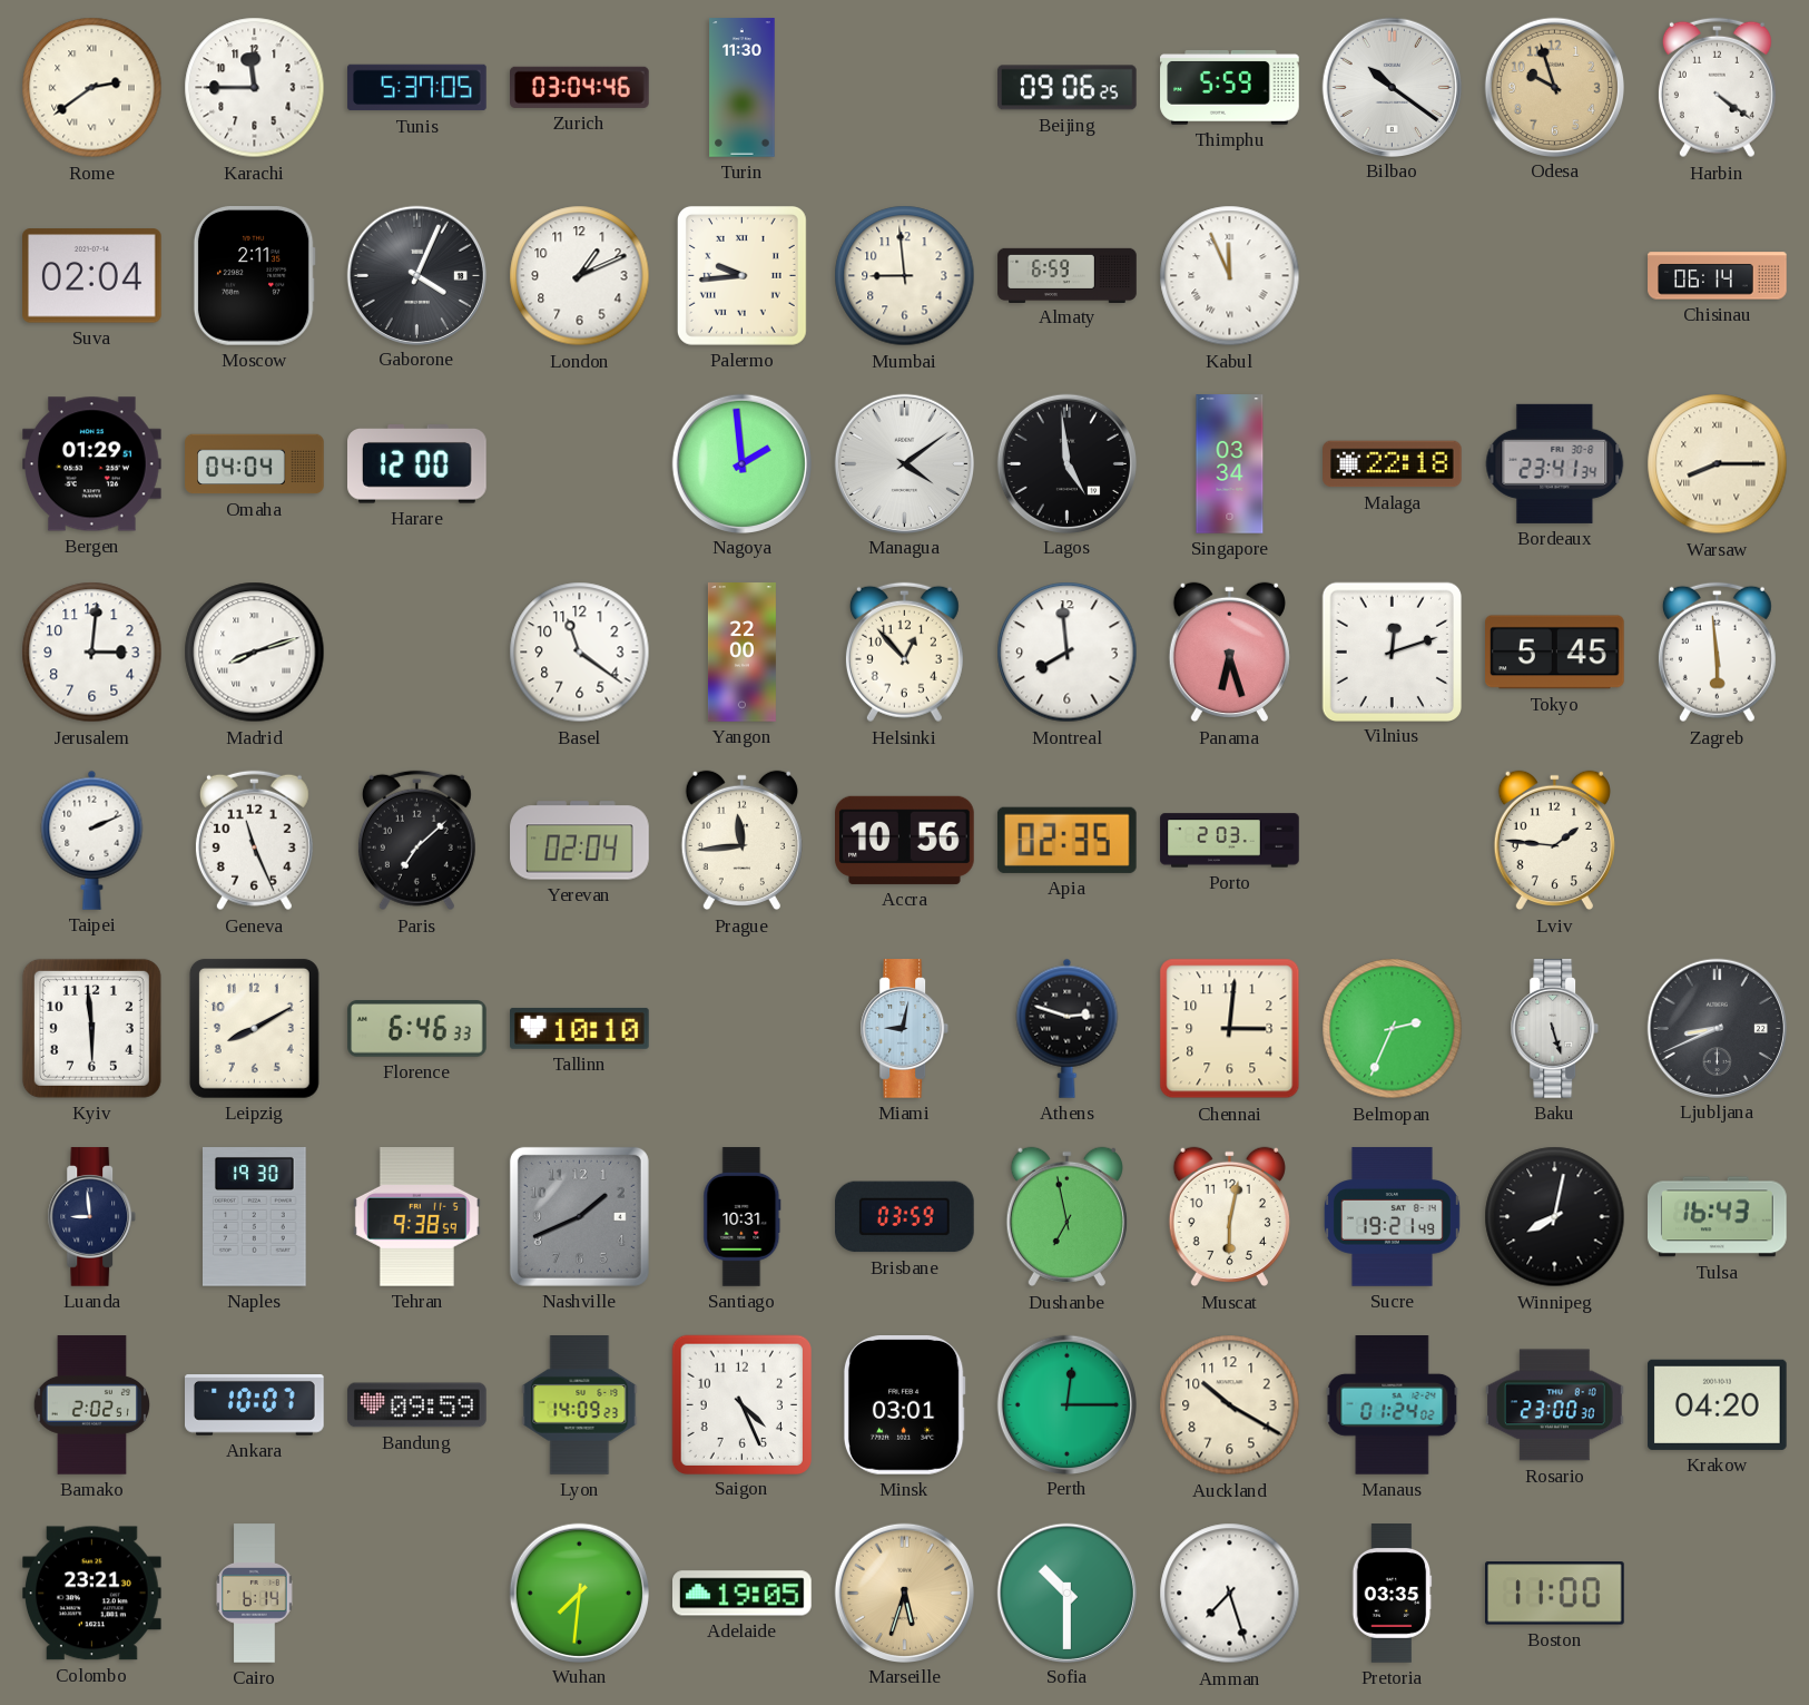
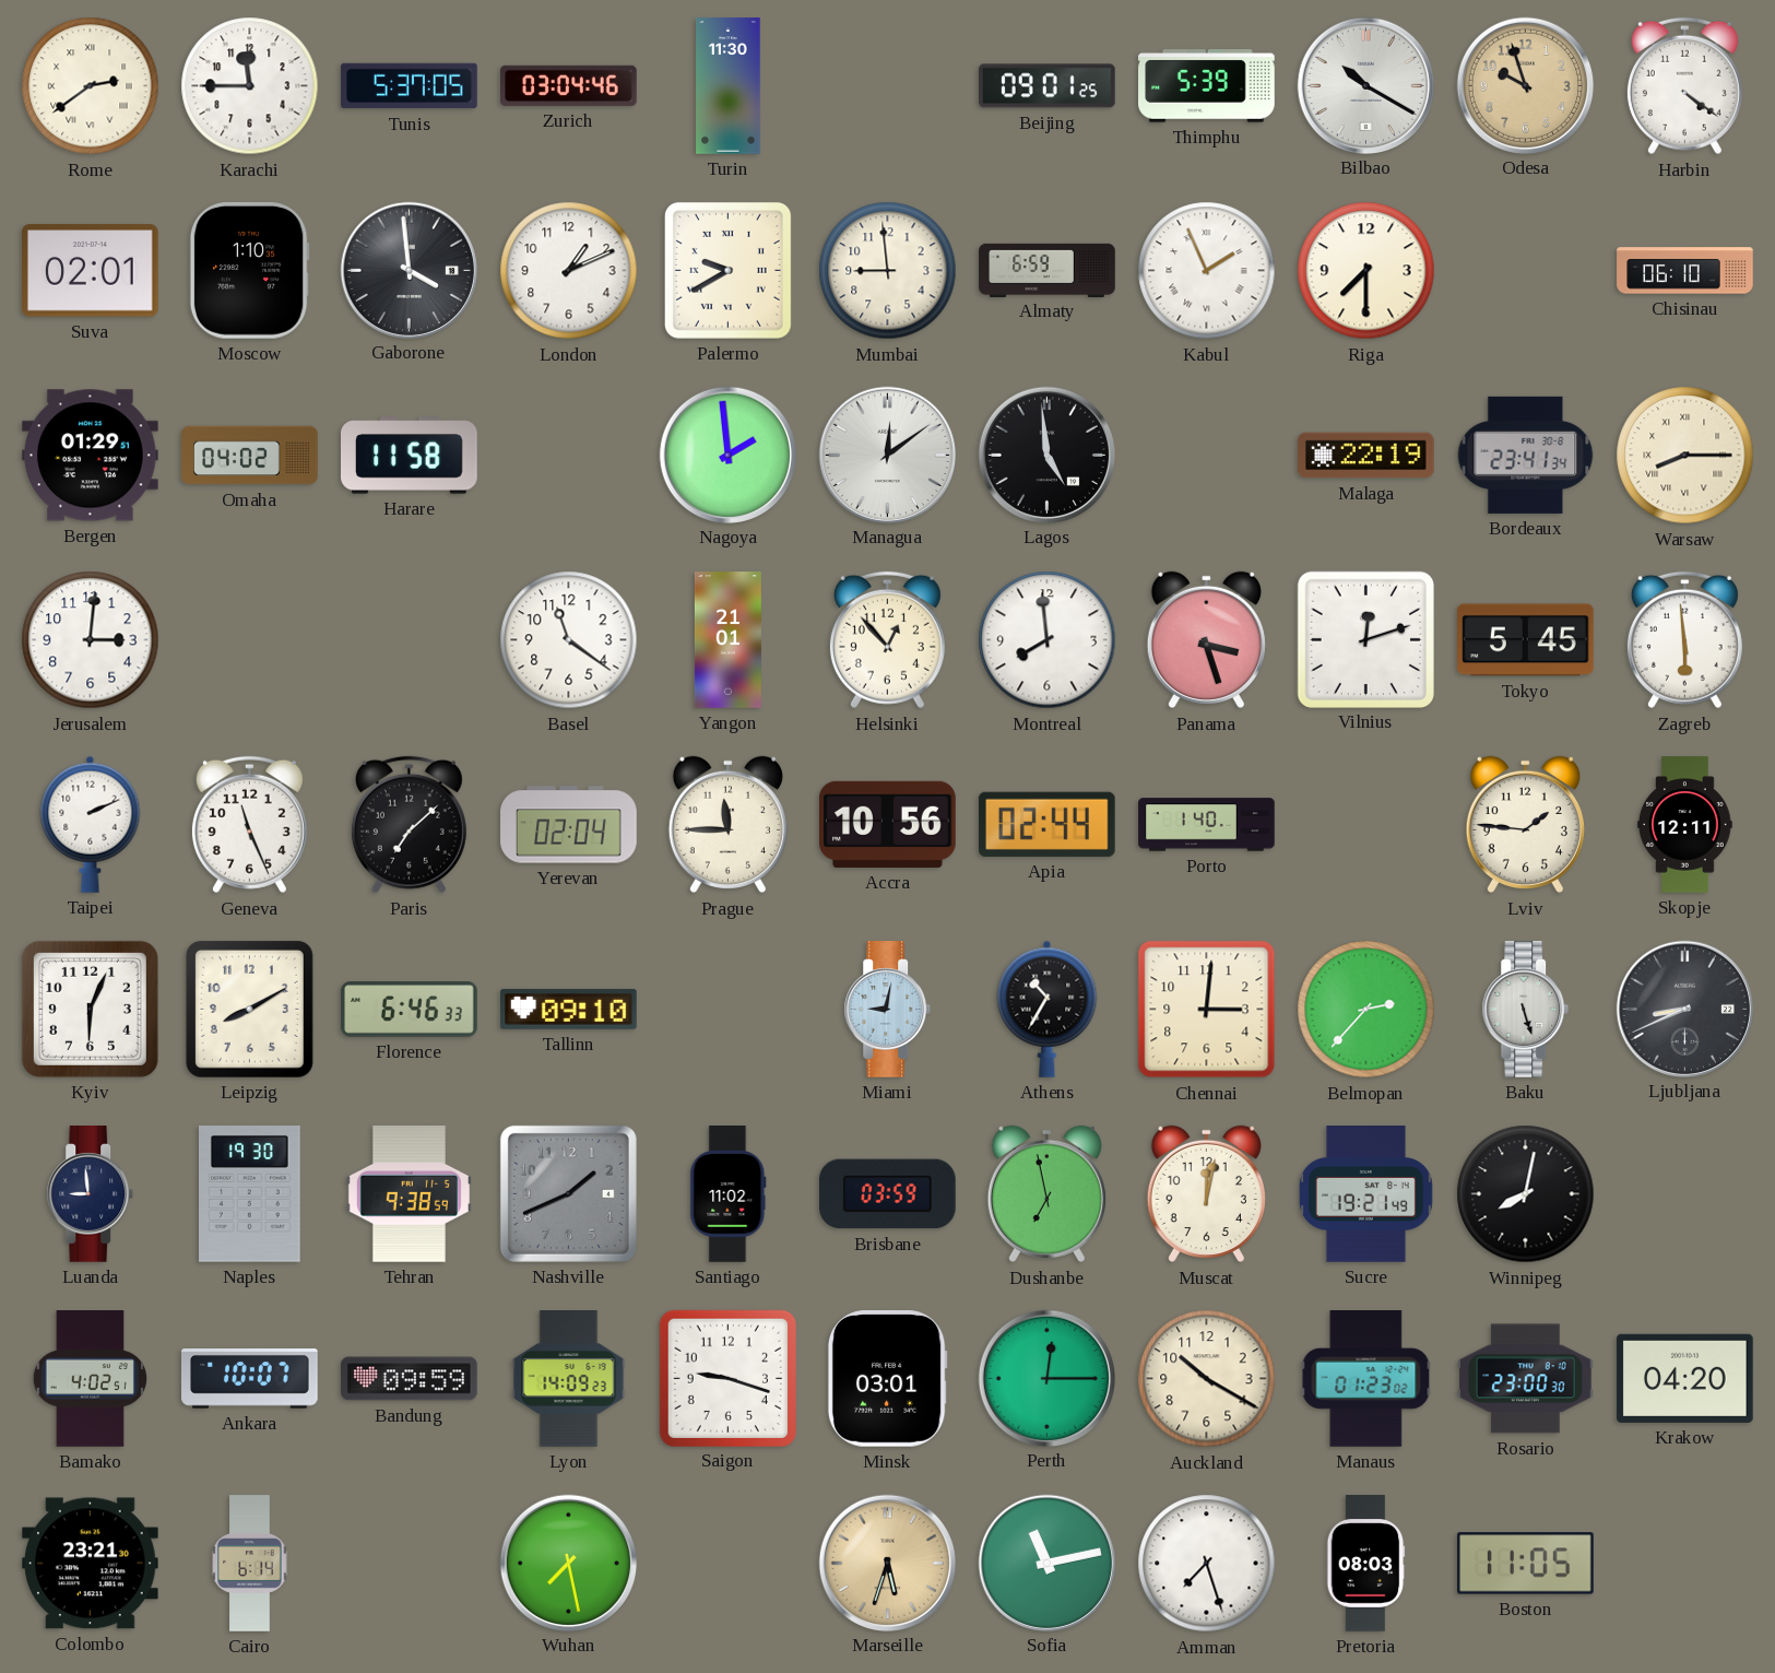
Beijing: 09:06 -> 09:01
Thimphu: 5:59 -> 5:39
Bilbao: 10:21 -> 10:20
Suva: 02:04 -> 02:01
Moscow: 2:11 -> 1:10
Gaborone: 4:04 -> 3:59
Palermo: 9:44 -> 9:40
Kabul: 11:56 -> 1:56
Riga: none -> 7:30
Chisinau: 06:14 -> 06:10
Omaha: 04:04 -> 04:02
Harare: 12:00 -> 11:58
Managua: 4:09 -> 12:09
Singapore: 03:34 -> none
Malaga: 22:18 -> 22:19
Madrid: 8:12 -> none
Yangon: 22:00 -> 21:01
Panama: 6:27 -> 3:27
Prague: 11:44 -> 11:45
Apia: 02:35 -> 02:44
Porto: 2:03 -> 1:40
Skopje: none -> 12:11
Kyiv: 5:59 -> 6:04
Tallinn: 10:10 -> 09:10
Athens: 2:48 -> 10:35
Belmopan: 2:34 -> 2:37
Santiago: 10:31 -> 11:02
Muscat: 6:02 -> 12:02
Tulsa: 16:43 -> none
Bamako: 2:02 -> 4:02
Saigon: 4:26 -> 9:18
Manaus: 01:24 -> 01:23
Wuhan: 7:31 -> 7:28
Adelaide: 19:05 -> none
Sofia: 10:30 -> 11:13
Pretoria: 03:35 -> 08:03
Boston: 11:00 -> 11:05
